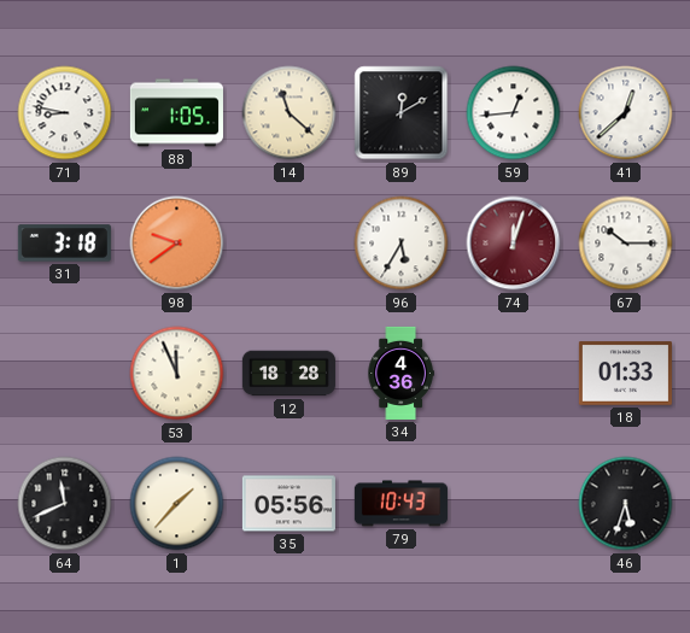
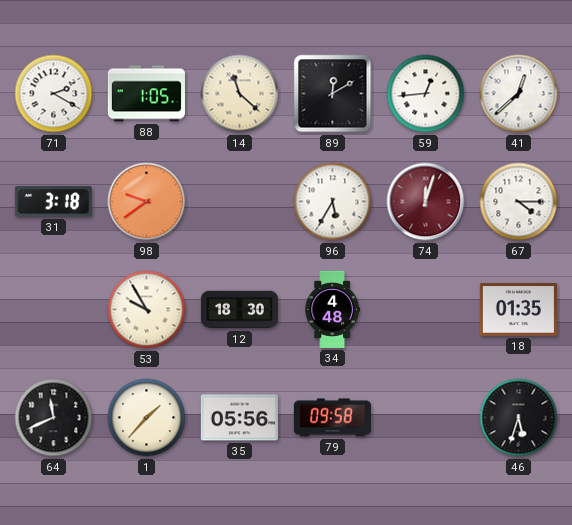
71: 8:47 -> 2:20
67: 10:15 -> 4:15
53: 11:56 -> 9:55
12: 18:28 -> 18:30
34: 4:36 -> 4:48
18: 01:33 -> 01:35
79: 10:43 -> 09:58
